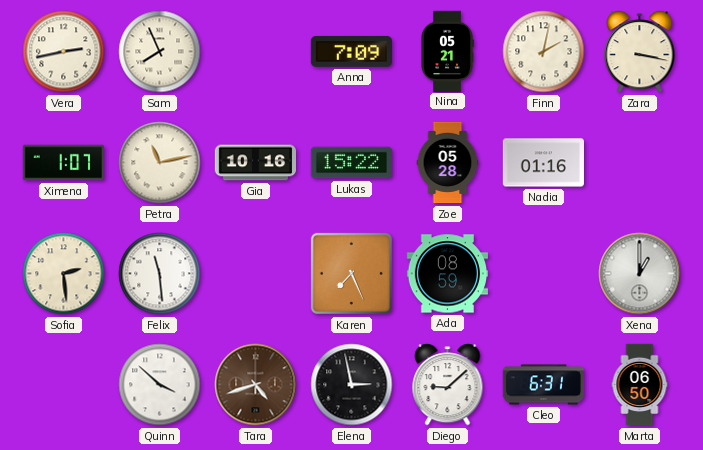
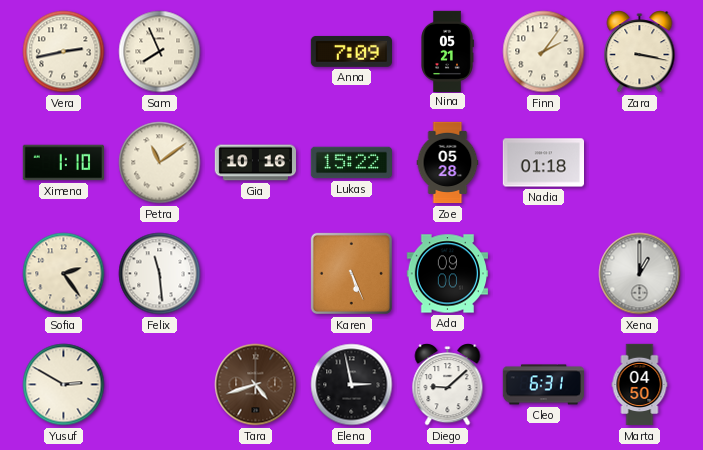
Finn: 2:02 -> 2:06
Ximena: 1:07 -> 1:10
Petra: 11:13 -> 11:09
Nadia: 01:16 -> 01:18
Sofia: 2:29 -> 2:24
Karen: 7:26 -> 5:26
Ada: 08:59 -> 09:00
Yusuf: none -> 2:50
Quinn: 3:52 -> none
Marta: 06:50 -> 04:50
